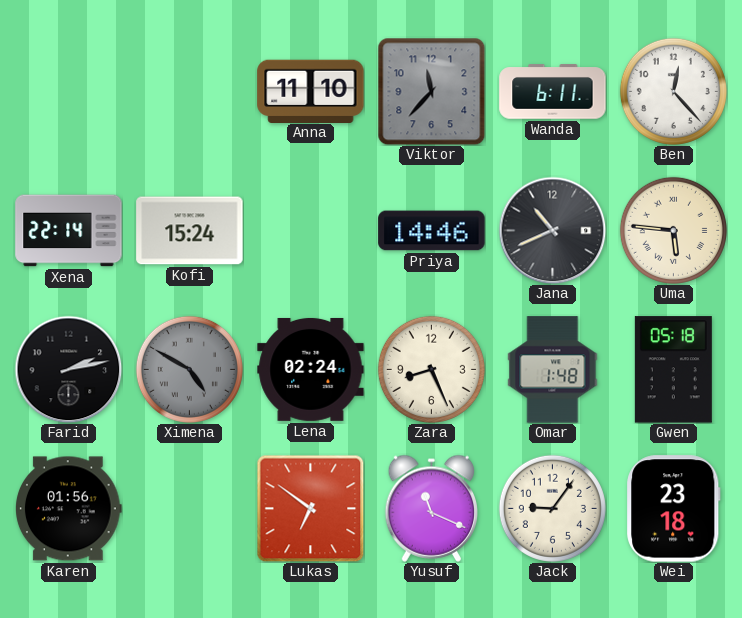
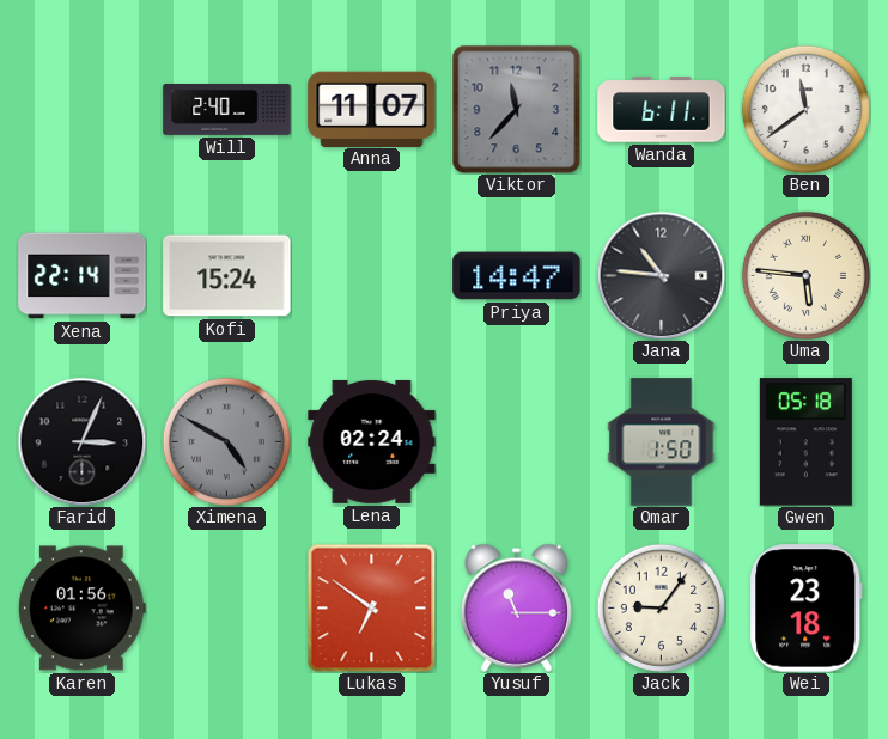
Will: none -> 2:40
Anna: 11:10 -> 11:07
Ben: 12:23 -> 11:39
Priya: 14:46 -> 14:47
Jana: 10:41 -> 10:46
Farid: 2:13 -> 3:04
Zara: 8:26 -> none
Omar: 1:48 -> 1:50
Yusuf: 11:19 -> 11:15
